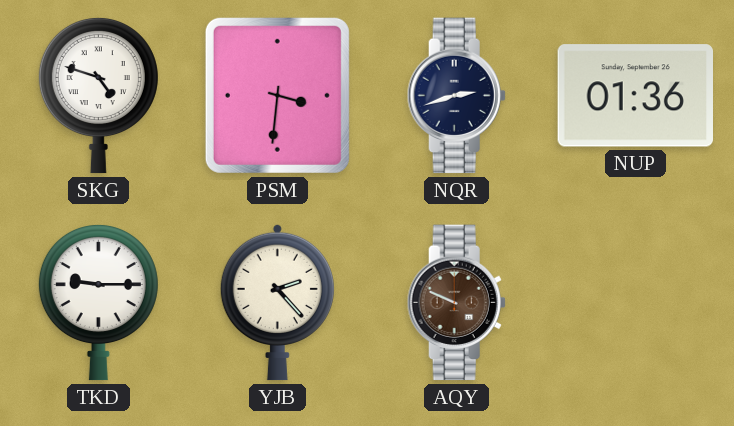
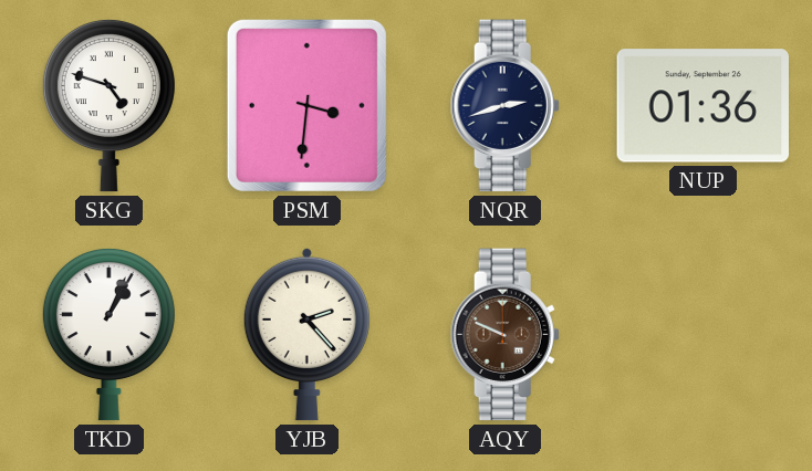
TKD: 9:15 -> 1:04
